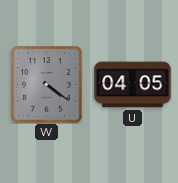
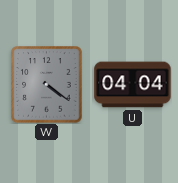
U: 04:05 -> 04:04
